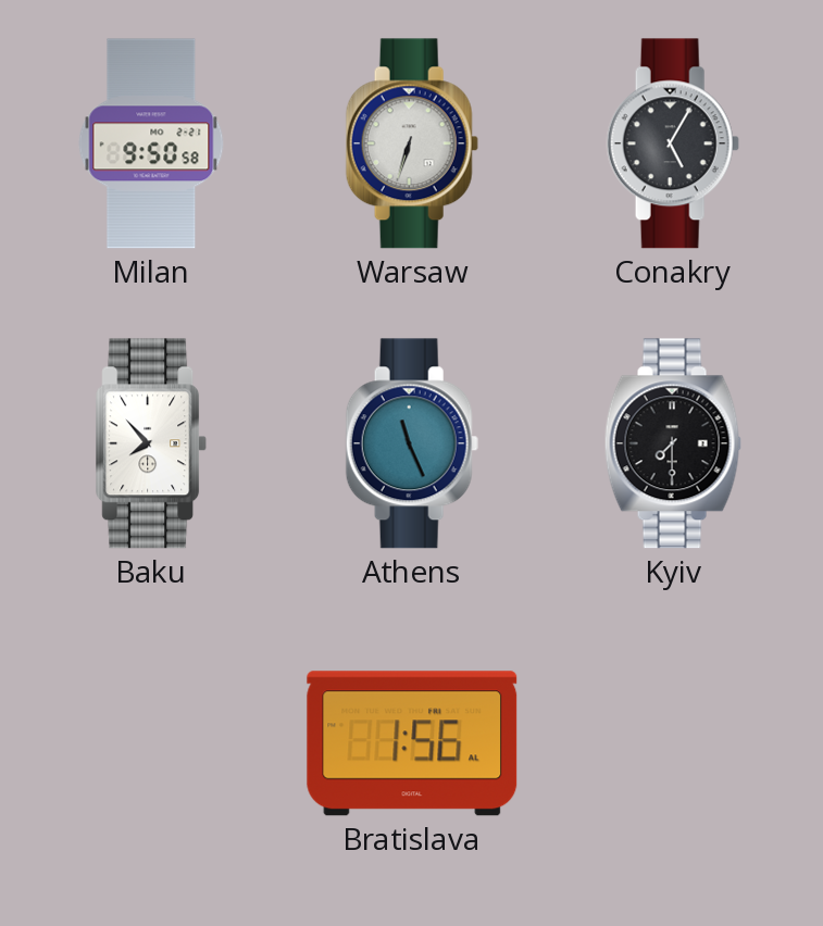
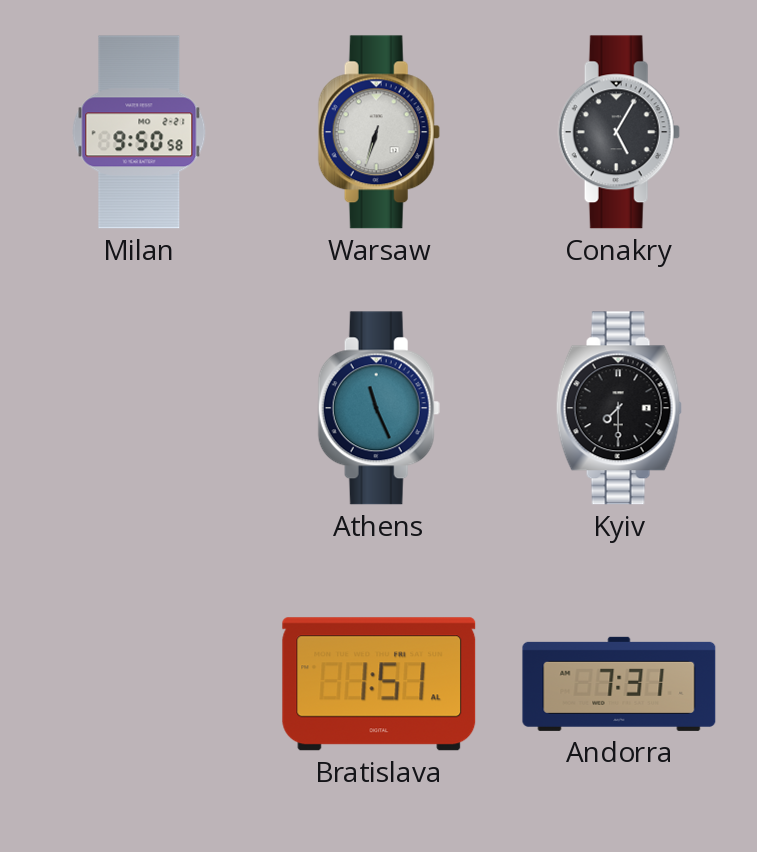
Baku: 7:53 -> none
Bratislava: 1:56 -> 1:51
Andorra: none -> 7:31
